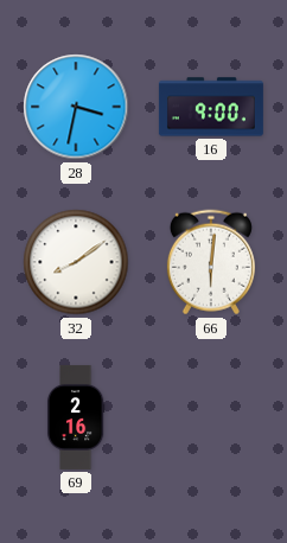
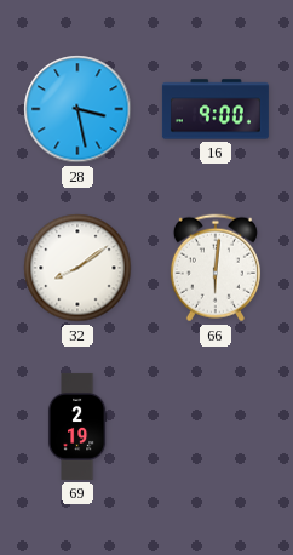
28: 3:32 -> 3:28
69: 2:16 -> 2:19
